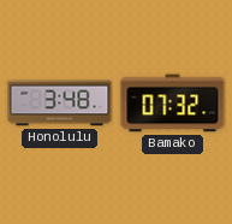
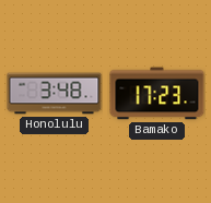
Bamako: 07:32 -> 17:23
